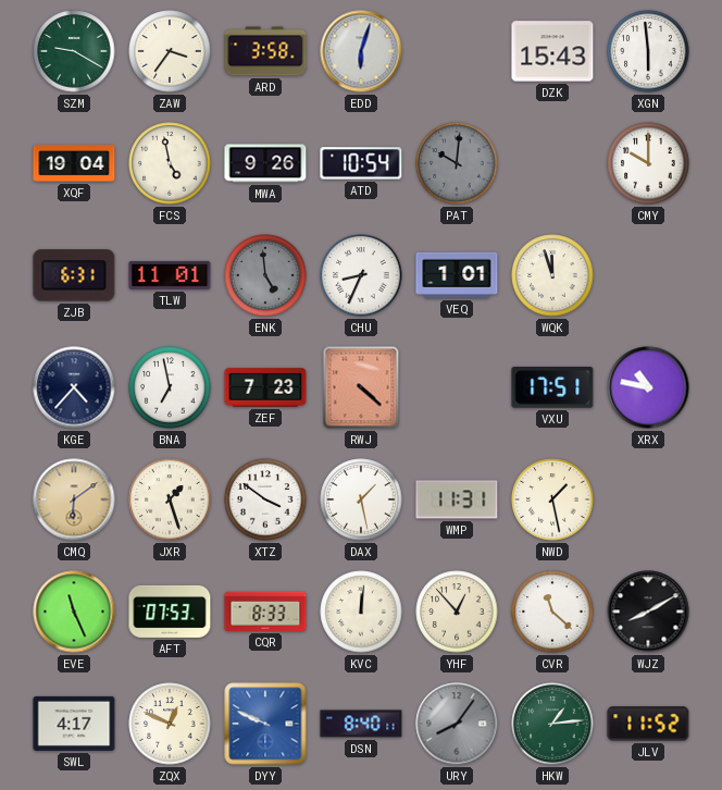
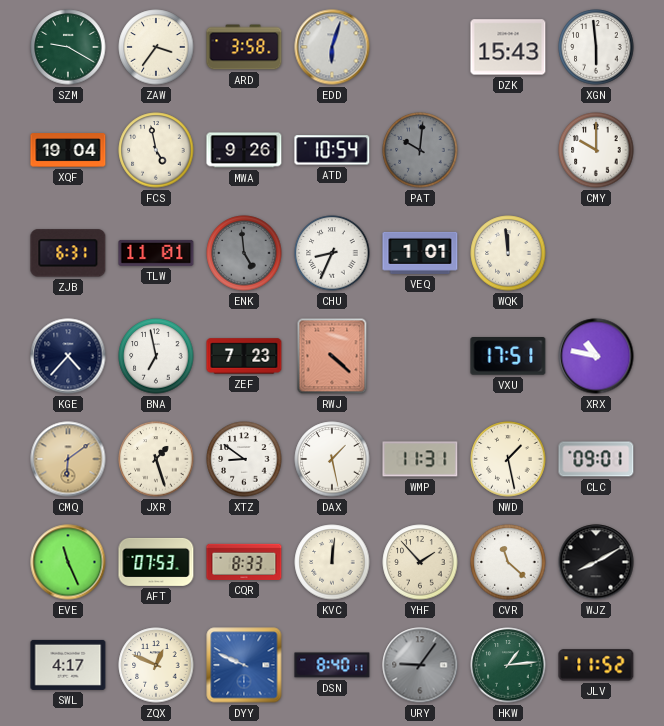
WQK: 11:57 -> 11:59
XTZ: 3:51 -> 8:51
CLC: none -> 09:01
YHF: 12:53 -> 1:53
URY: 8:06 -> 9:06
